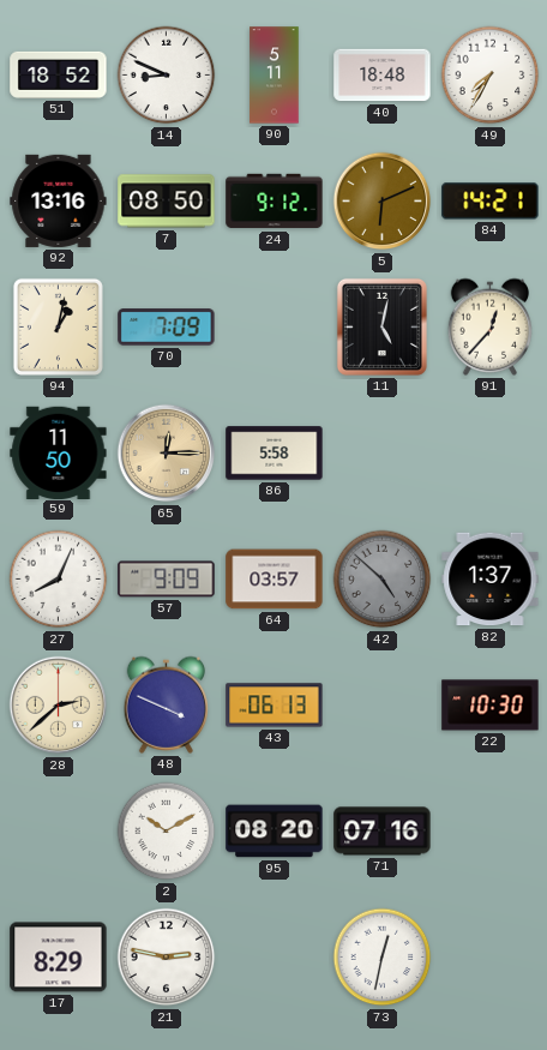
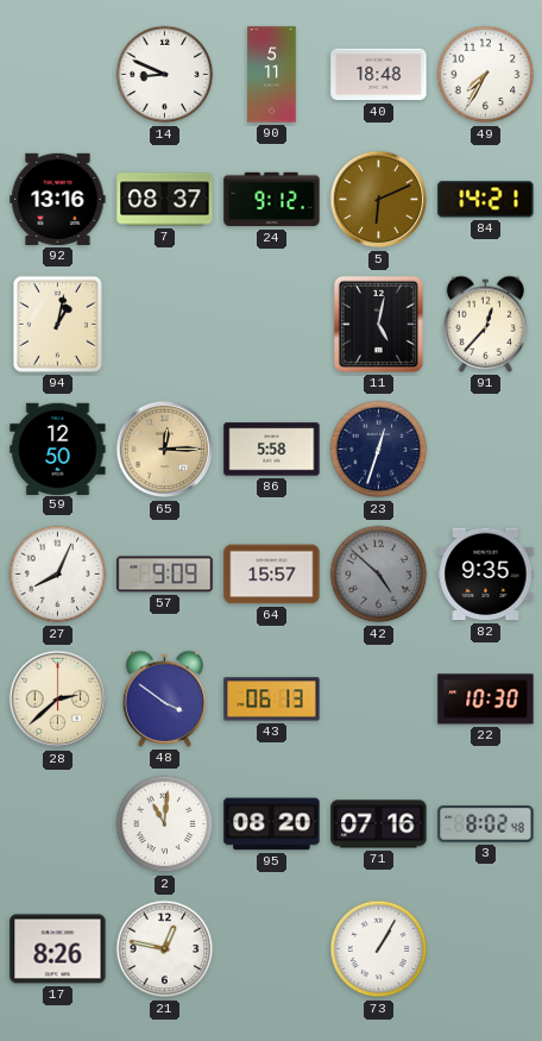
51: 18:52 -> none
7: 08:50 -> 08:37
70: 7:09 -> none
59: 11:50 -> 12:50
23: none -> 12:33
64: 03:57 -> 15:57
82: 1:37 -> 9:35
48: 3:49 -> 3:51
2: 10:10 -> 11:01
3: none -> 8:02
17: 8:29 -> 8:26
21: 2:47 -> 12:47
73: 12:32 -> 1:05
